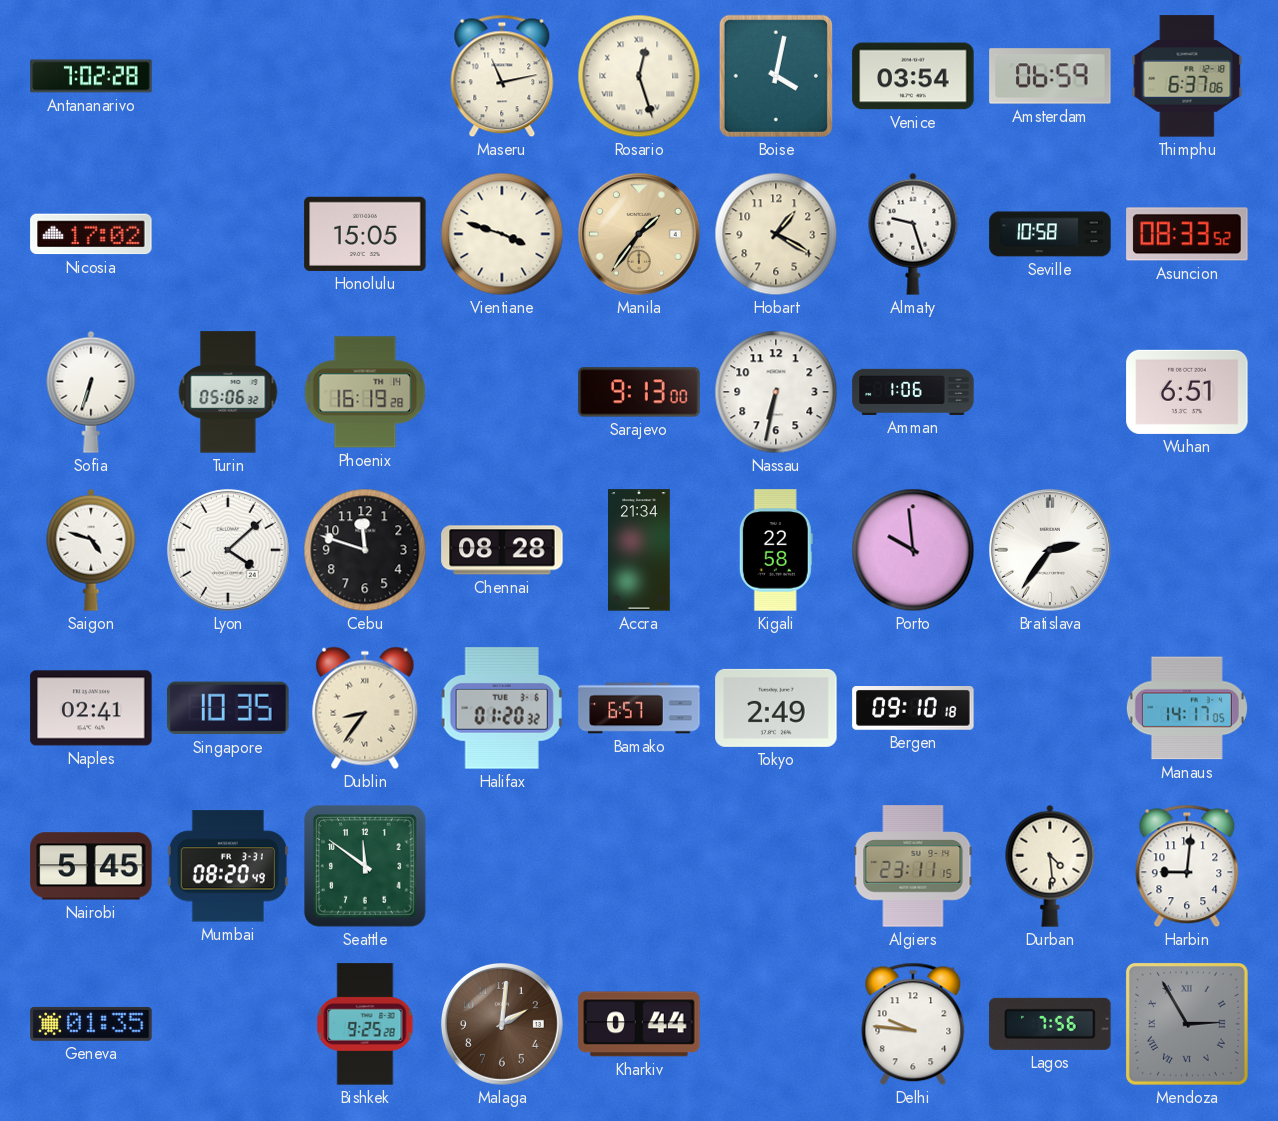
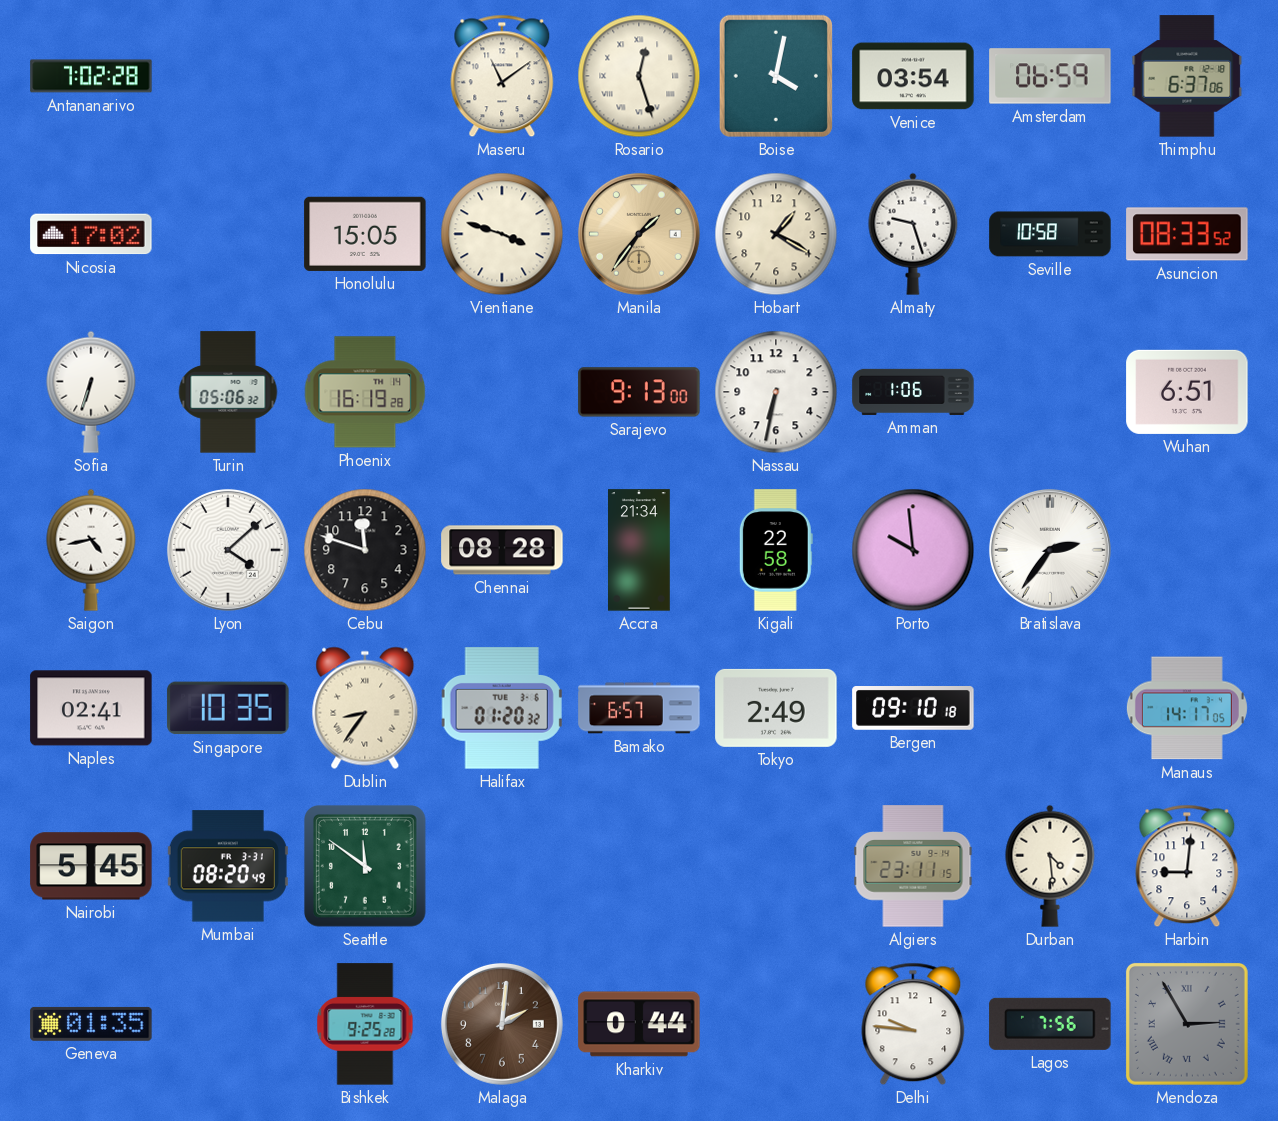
Maseru: 11:13 -> 11:09
Saigon: 4:48 -> 4:43
